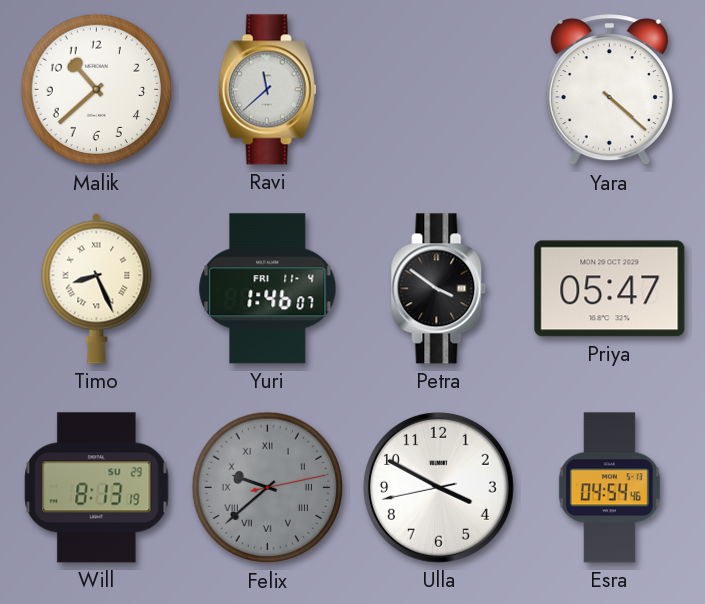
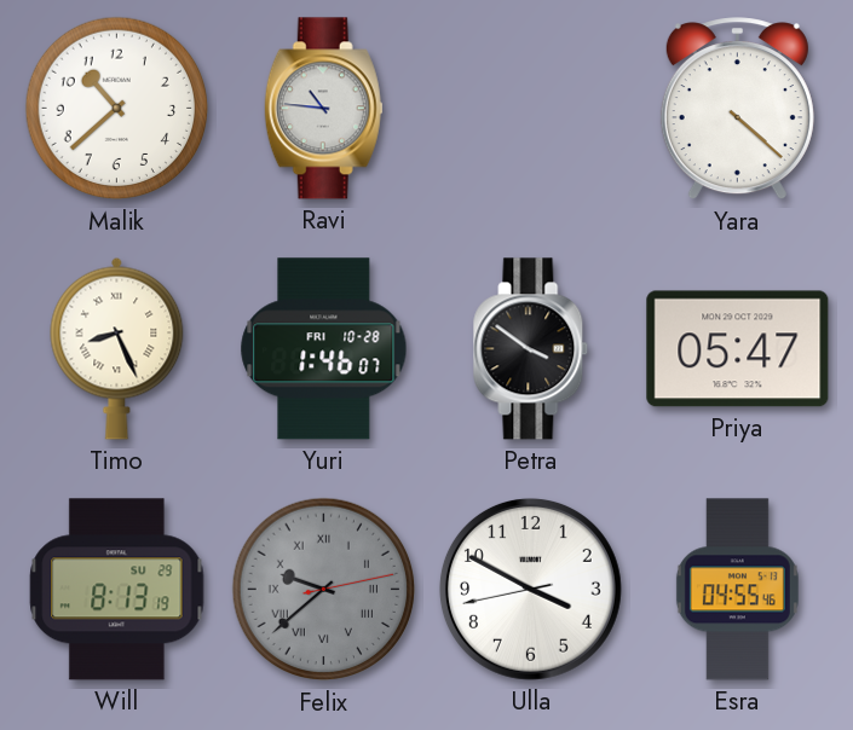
Ravi: 11:38 -> 10:46
Yuri date: FRI 11-4 -> FRI 10-28
Esra: 04:54 -> 04:55
